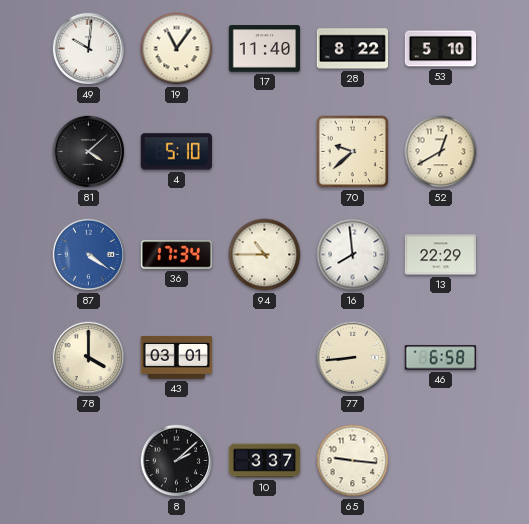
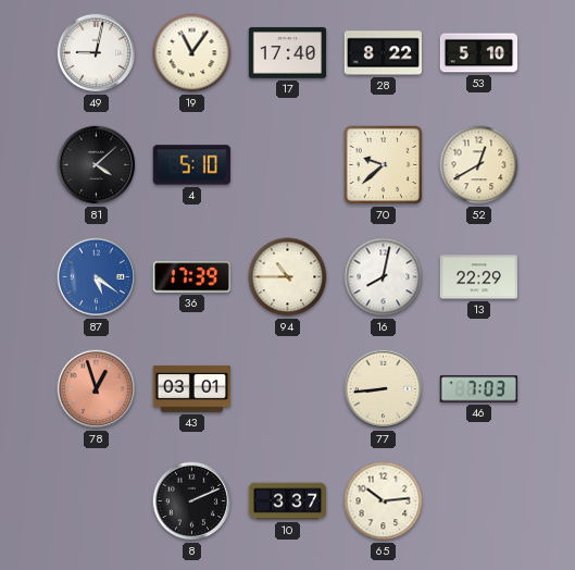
49: 10:01 -> 9:02
17: 11:40 -> 17:40
87: 4:21 -> 5:21
36: 17:34 -> 17:39
16: 7:59 -> 8:02
78: 4:00 -> 12:57
78 dial: cream -> salmon
46: 6:58 -> 7:03
8: 2:08 -> 2:11
65: 9:16 -> 10:14
